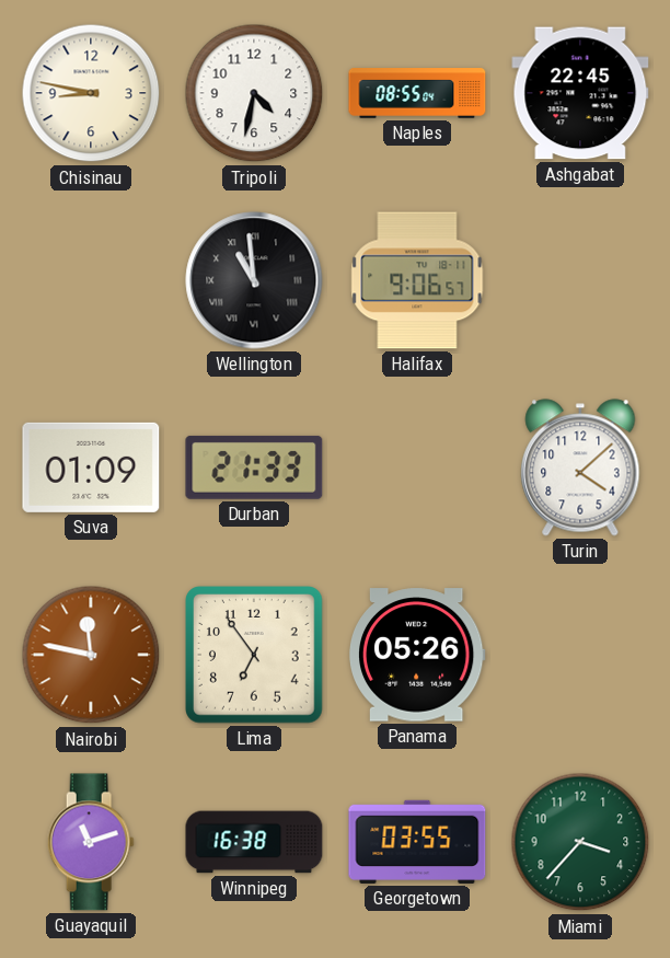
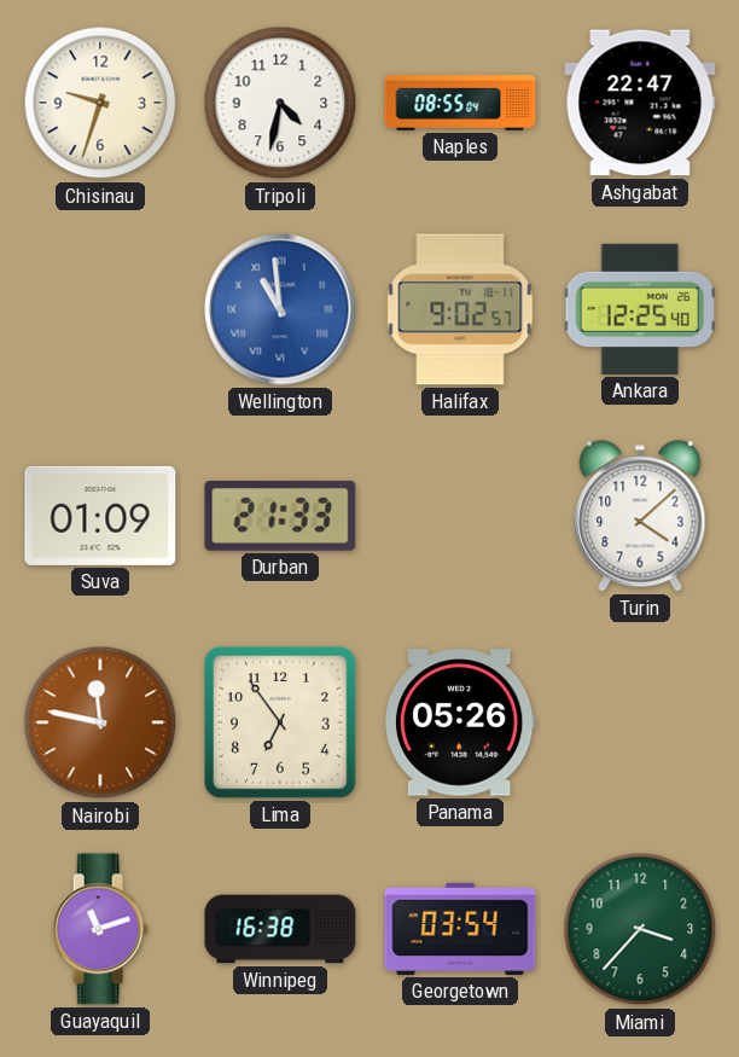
Chisinau: 8:47 -> 9:33
Ashgabat: 22:45 -> 22:47
Wellington dial: black -> blue
Halifax: 9:06 -> 9:02
Ankara: none -> 12:25
Georgetown: 03:55 -> 03:54
